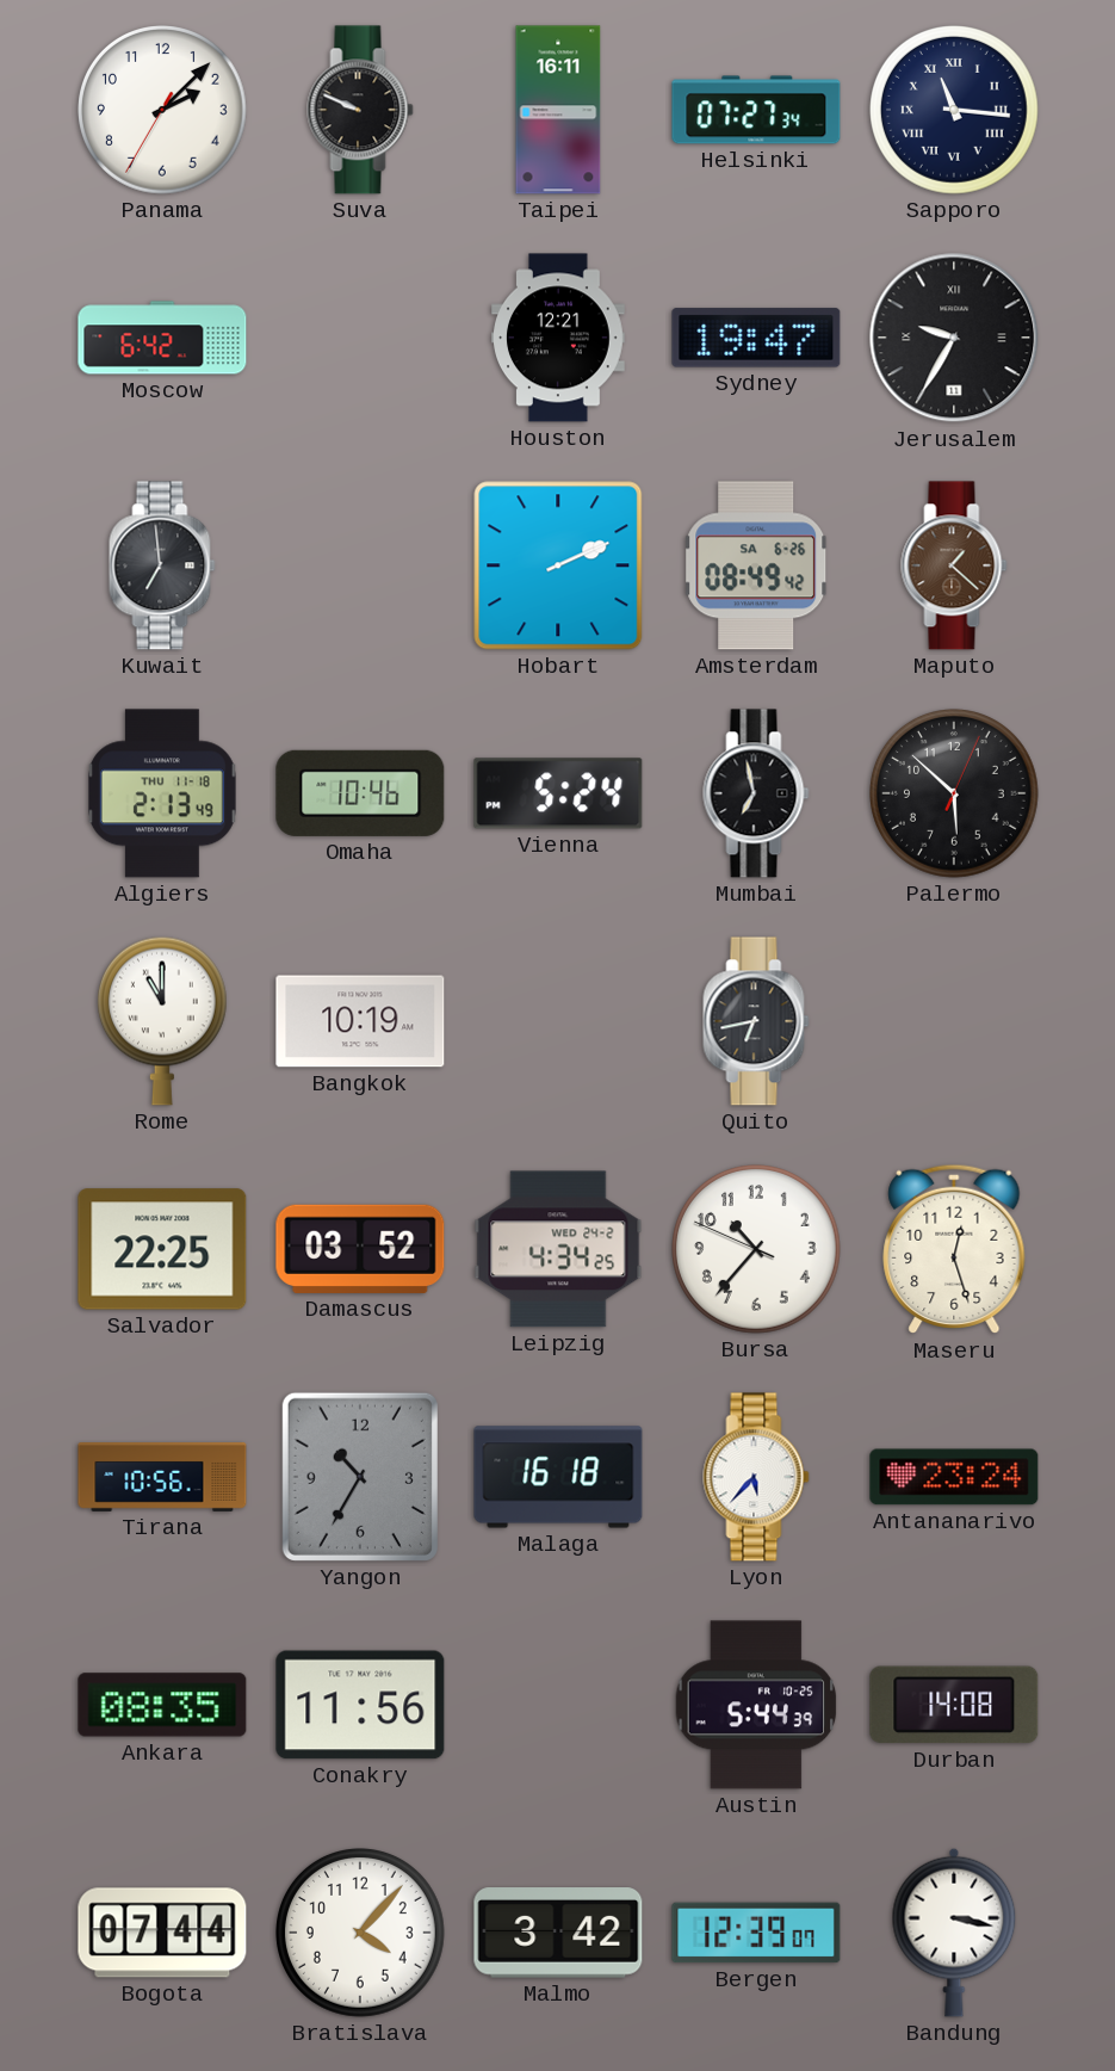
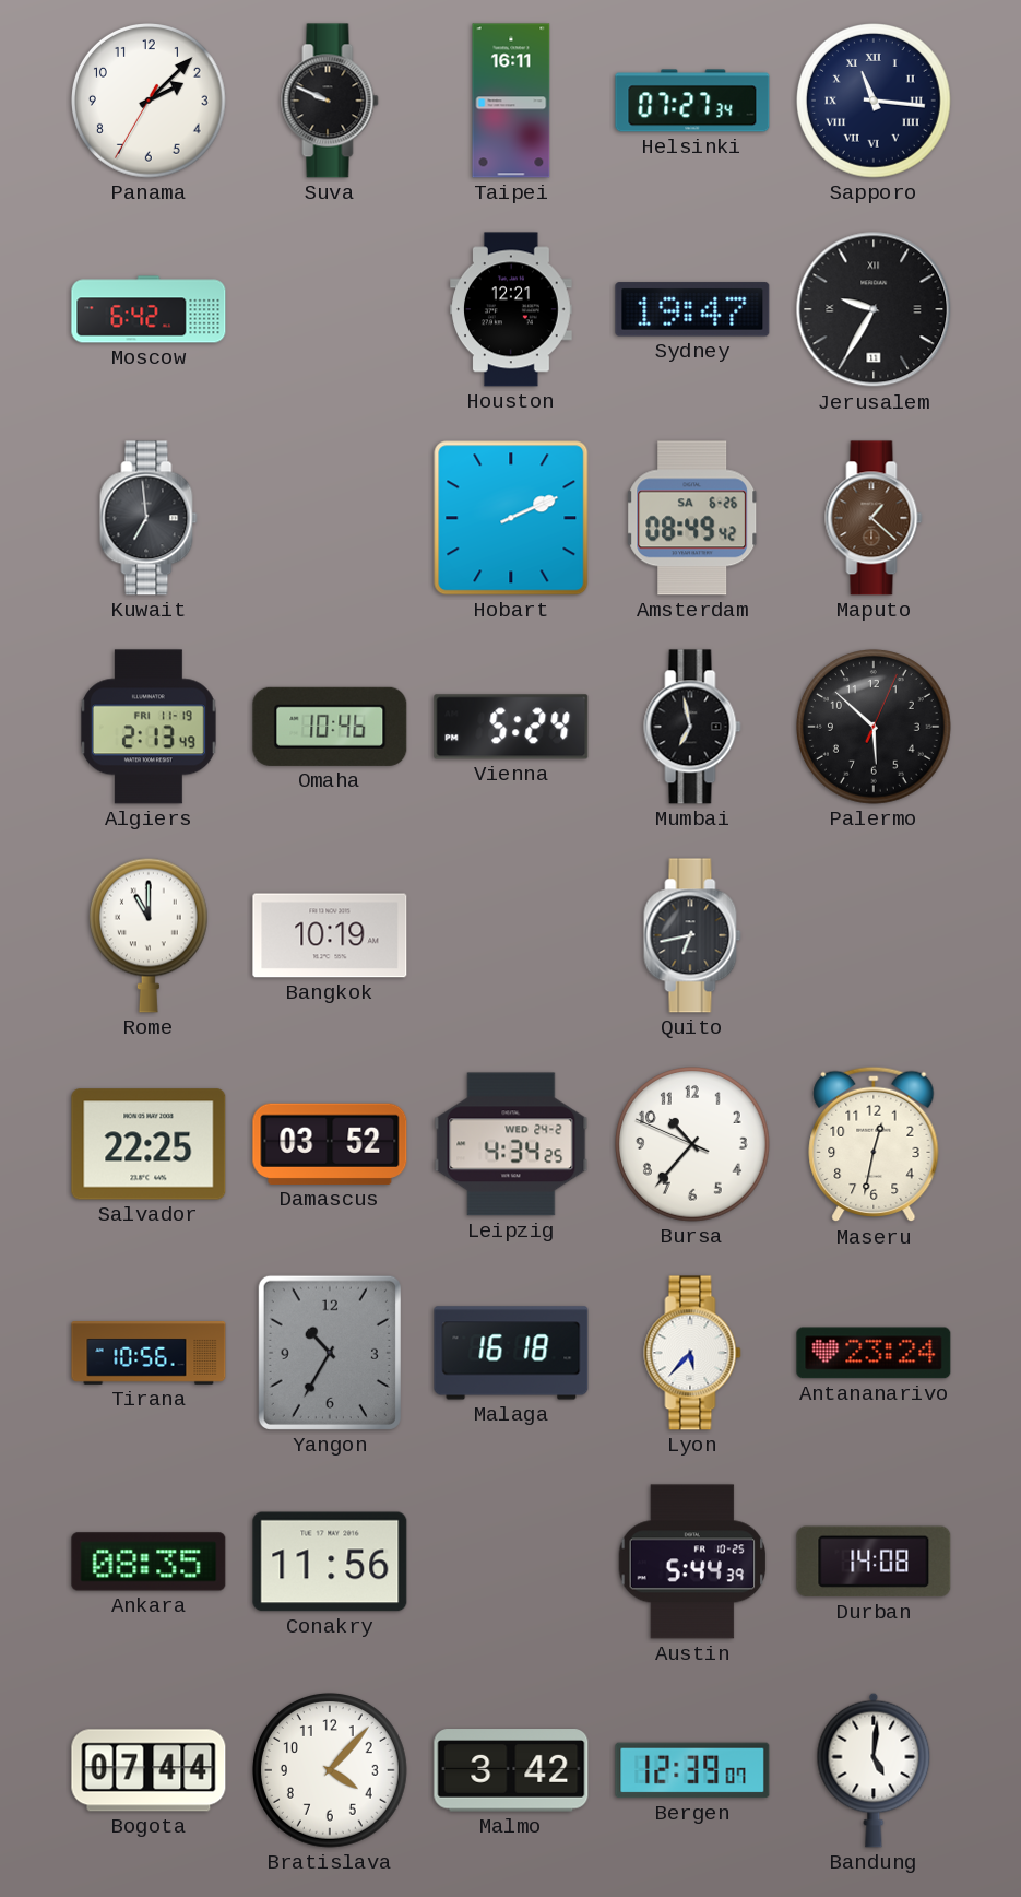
Algiers date: THU 11-18 -> FRI 11-19
Maseru: 12:27 -> 12:32
Bandung: 3:17 -> 5:01
